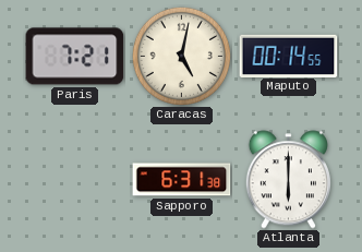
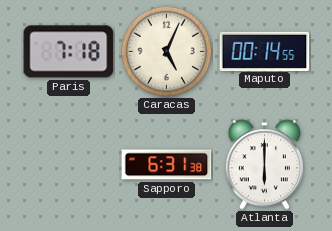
Paris: 7:21 -> 7:18
Caracas: 5:02 -> 5:04
